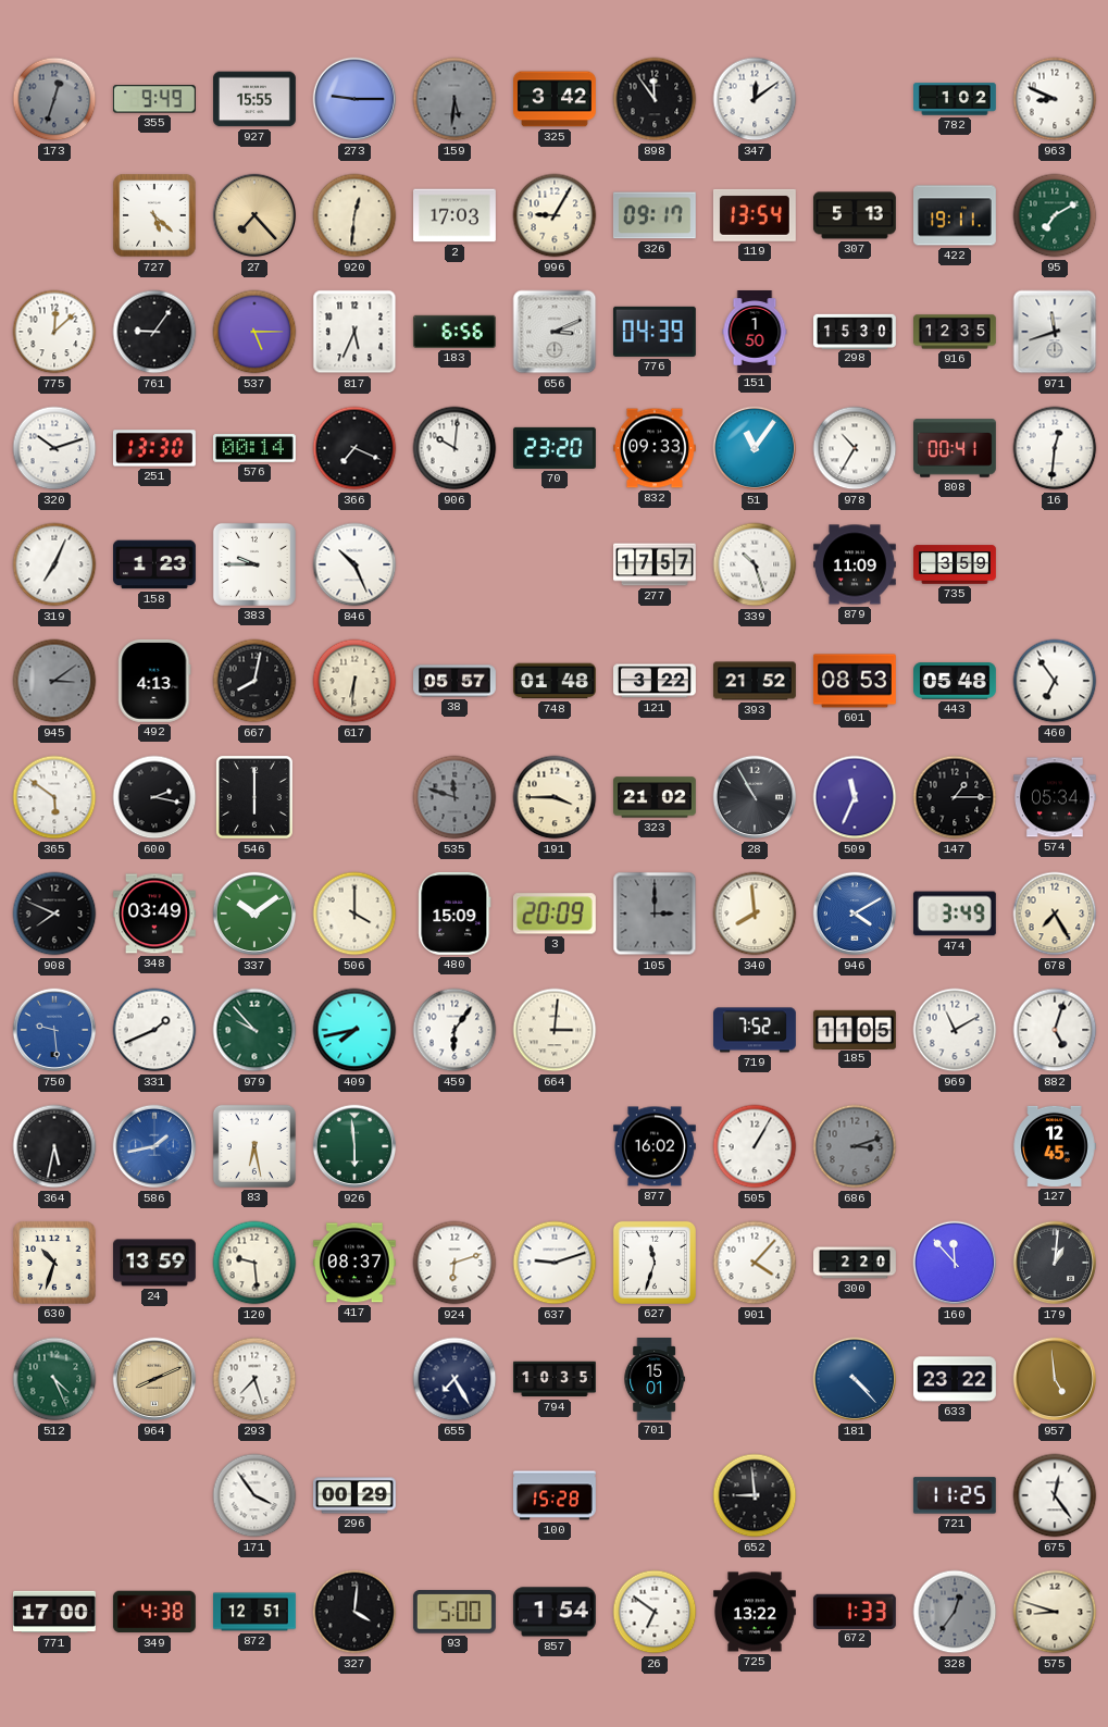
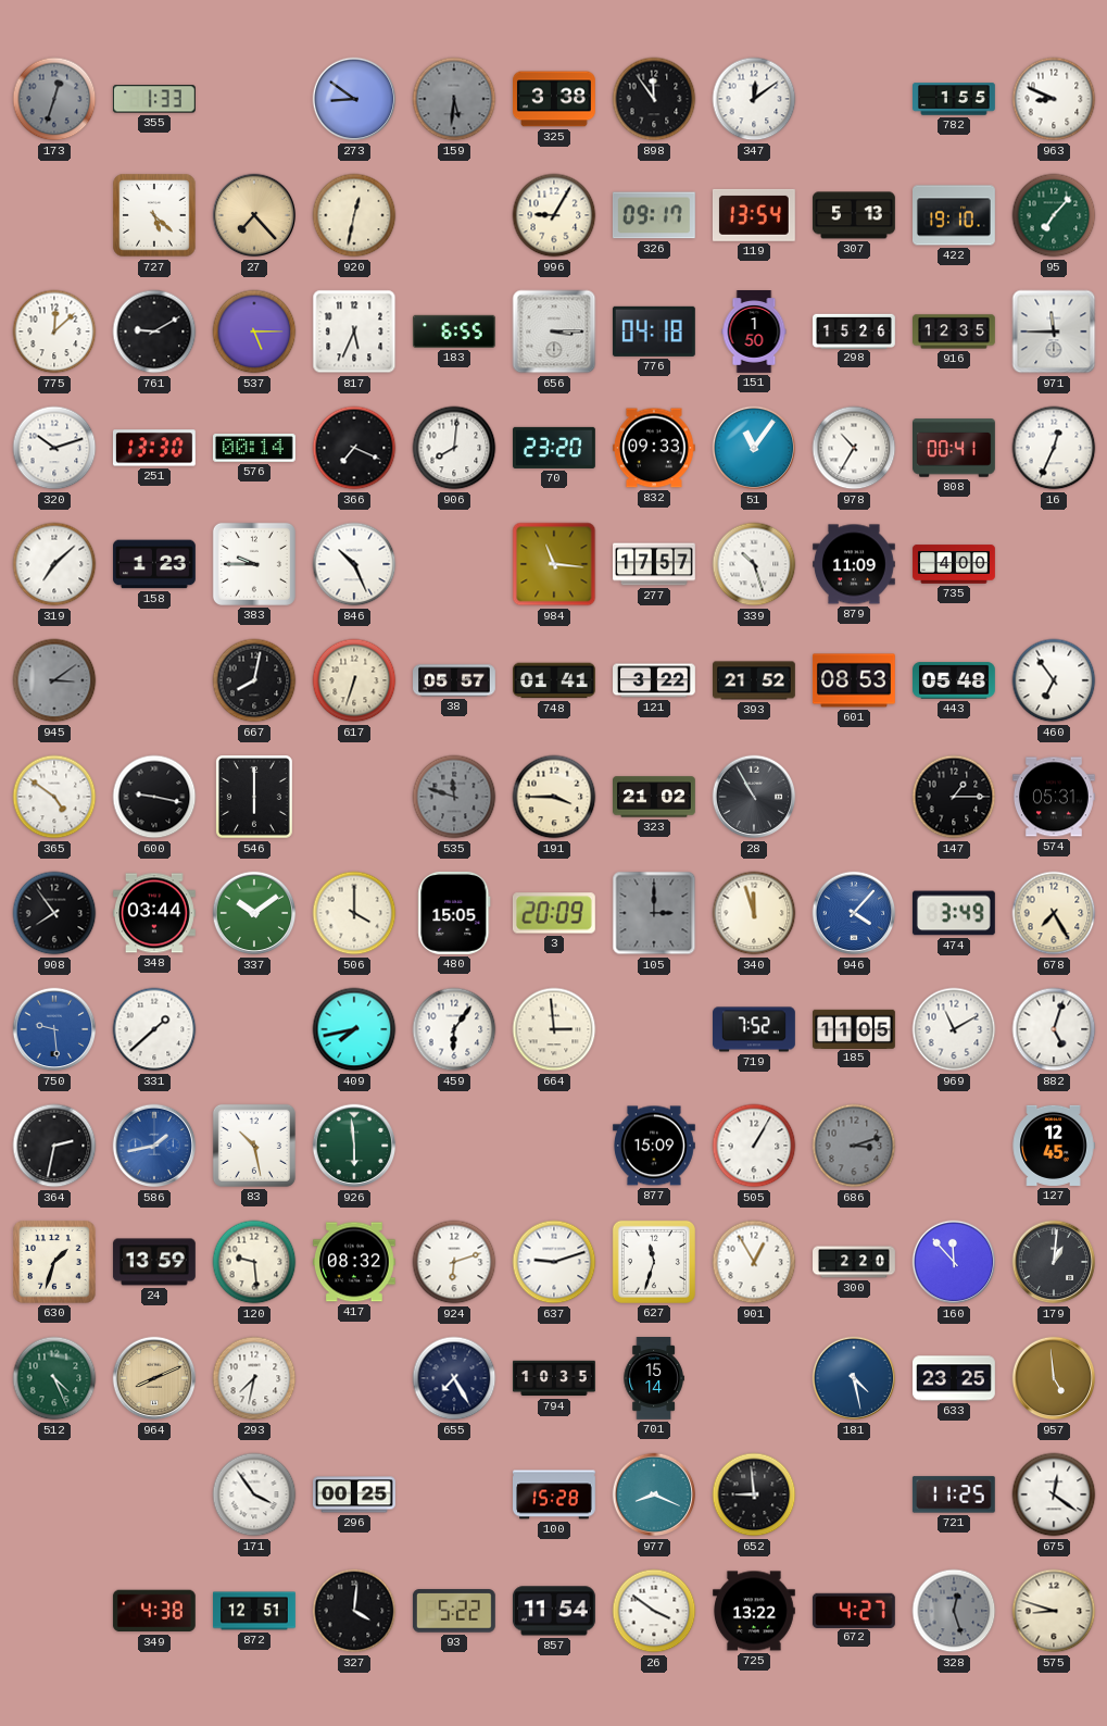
355: 9:49 -> 1:33
927: 15:55 -> none
273: 9:15 -> 8:51
325: 3:42 -> 3:38
782: 1:02 -> 1:55
920: 12:31 -> 12:32
2: 17:03 -> none
422: 19:11 -> 19:10
95: 7:10 -> 7:07
761: 9:06 -> 9:10
183: 6:56 -> 6:55
656: 3:11 -> 3:15
776: 04:39 -> 04:18
298: 15:30 -> 15:26
971: 11:42 -> 11:45
906: 10:01 -> 8:01
16: 12:31 -> 12:34
319: 7:04 -> 7:08
984: none -> 11:16
735: 3:59 -> 4:00
492: 4:13 -> none
617: 6:31 -> 6:33
748: 01:48 -> 01:41
365: 5:51 -> 4:51
600: 2:17 -> 9:17
509: 11:34 -> none
574: 05:34 -> 05:31
908: 7:49 -> 7:54
348: 03:49 -> 03:44
480: 15:09 -> 15:05
340: 7:59 -> 11:57
946: 4:10 -> 4:07
331: 1:41 -> 1:38
979: 9:53 -> none
664: 3:01 -> 2:59
364: 5:32 -> 2:32
83: 6:28 -> 10:28
877: 16:02 -> 15:09
630: 10:33 -> 1:33
417: 08:37 -> 08:32
901: 4:07 -> 12:55
293: 7:27 -> 7:32
701: 15:01 -> 15:14
181: 4:23 -> 4:28
633: 23:22 -> 23:25
296: 00:29 -> 00:25
977: none -> 8:19
675: 12:24 -> 12:21
771: 17:00 -> none
93: 5:00 -> 5:22
857: 1:54 -> 11:54
26: 6:51 -> 3:51
672: 1:33 -> 4:27
328: 12:36 -> 12:27
